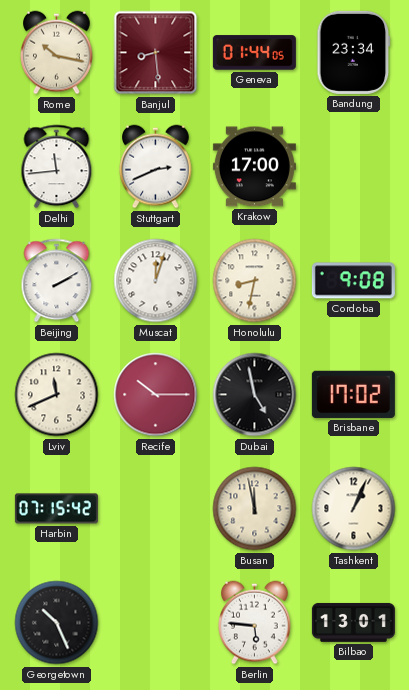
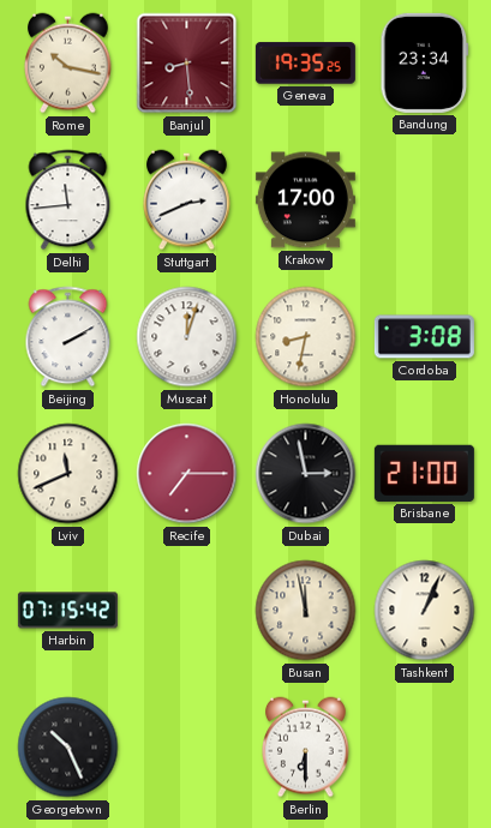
Geneva: 01:44 -> 19:35
Cordoba: 9:08 -> 3:08
Recife: 10:15 -> 7:15
Dubai: 4:58 -> 2:58
Brisbane: 17:02 -> 21:00
Berlin: 5:46 -> 6:30
Bilbao: 13:01 -> none
